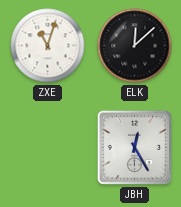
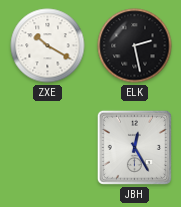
ZXE: 11:03 -> 10:20
ELK: 12:08 -> 2:28
